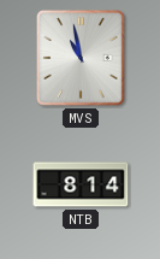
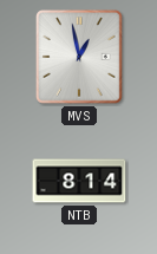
MVS: 10:58 -> 12:58
